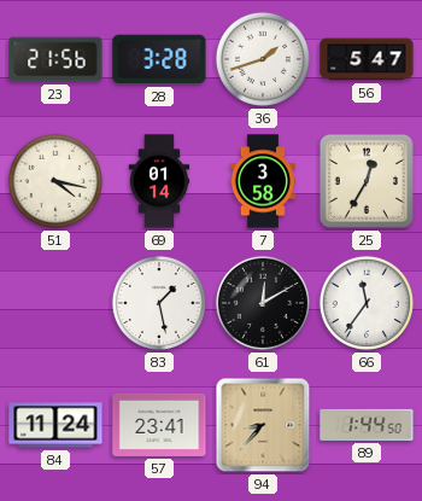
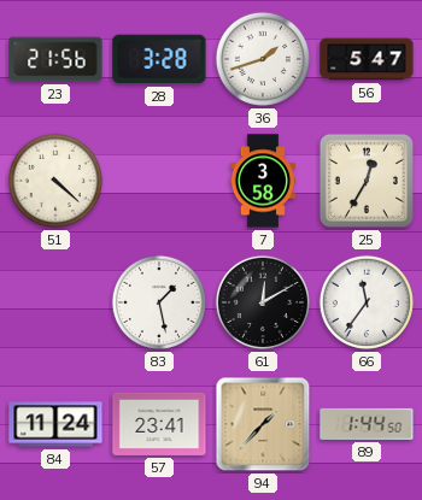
51: 4:17 -> 4:22
69: 01:14 -> none
94: 8:37 -> 1:37
